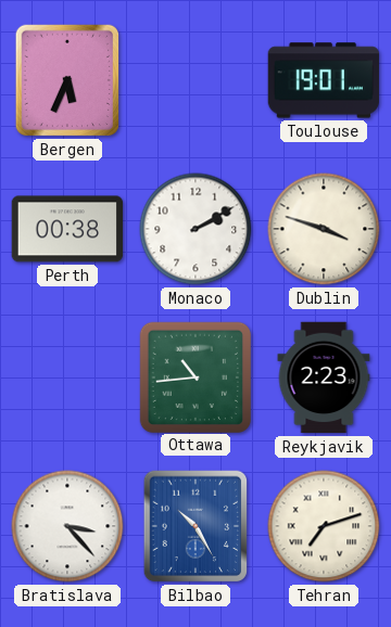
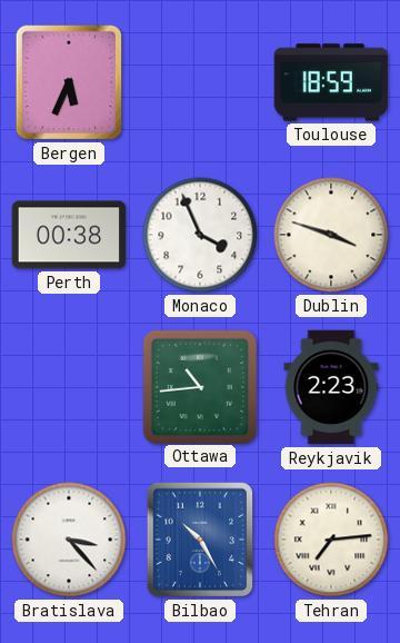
Toulouse: 19:01 -> 18:59
Monaco: 2:10 -> 3:56
Tehran: 7:12 -> 7:14
